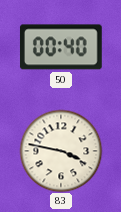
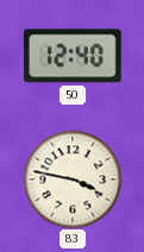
50: 00:40 -> 12:40
